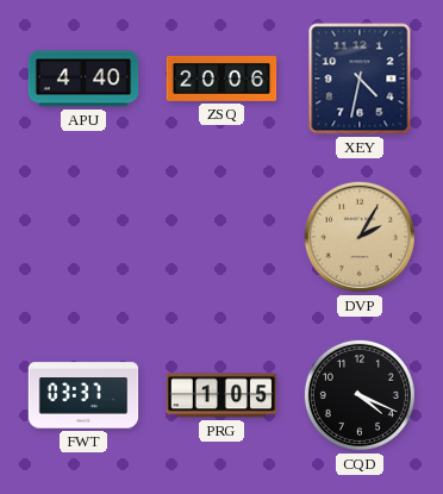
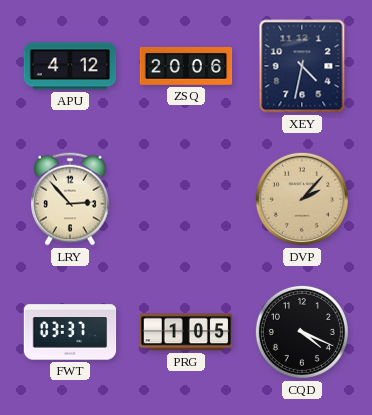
APU: 4:40 -> 4:12
LRY: none -> 2:53
DVP: 2:05 -> 2:07
